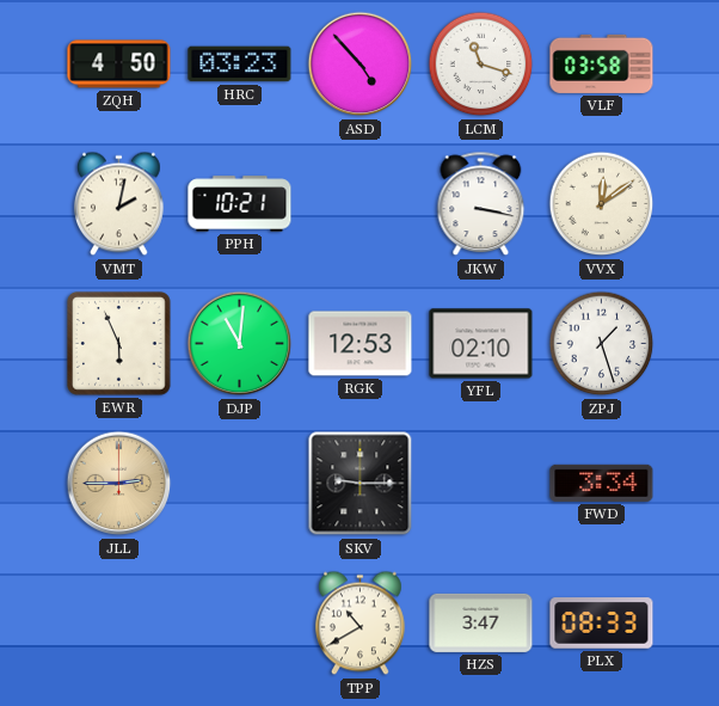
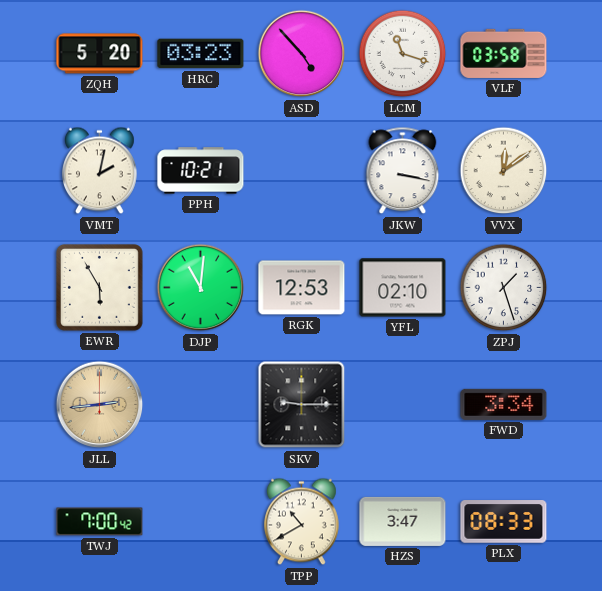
ZQH: 4:50 -> 5:20
EWR: 5:56 -> 5:55
JLL: 2:45 -> 2:44
TWJ: none -> 7:00
